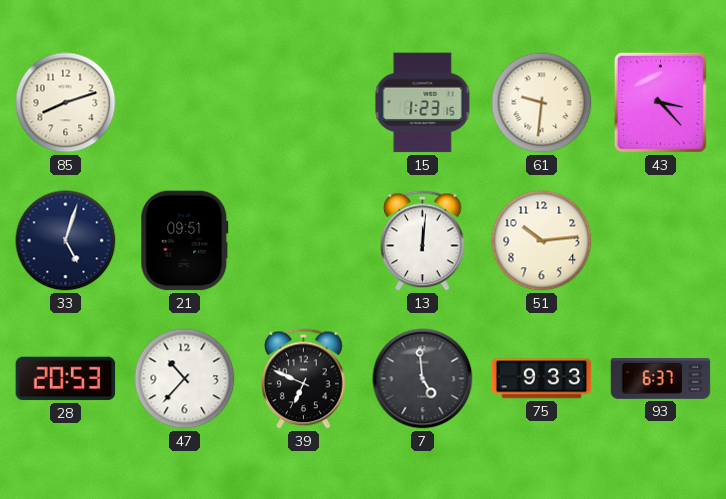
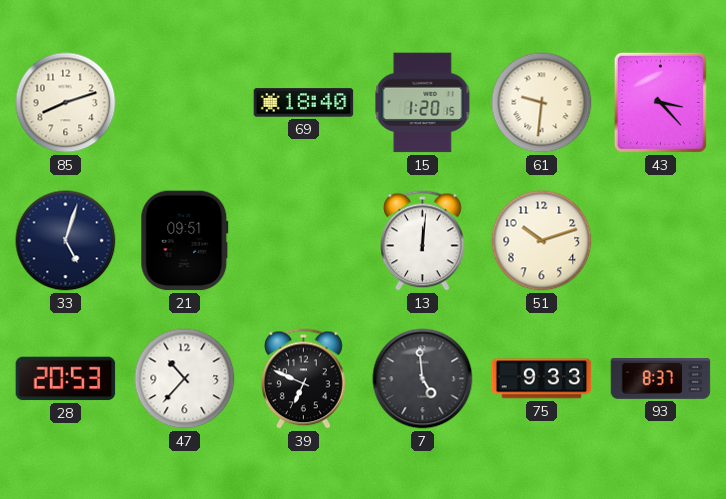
69: none -> 18:40
15: 1:23 -> 1:20
51: 10:14 -> 10:12
93: 6:37 -> 8:37
